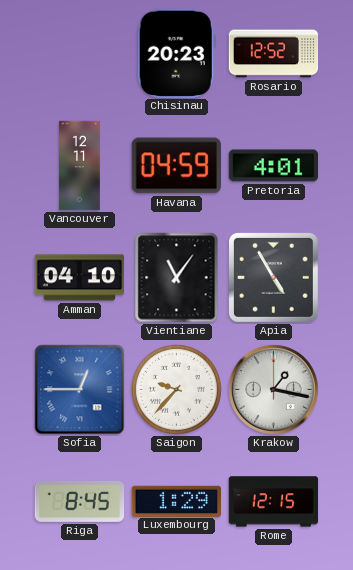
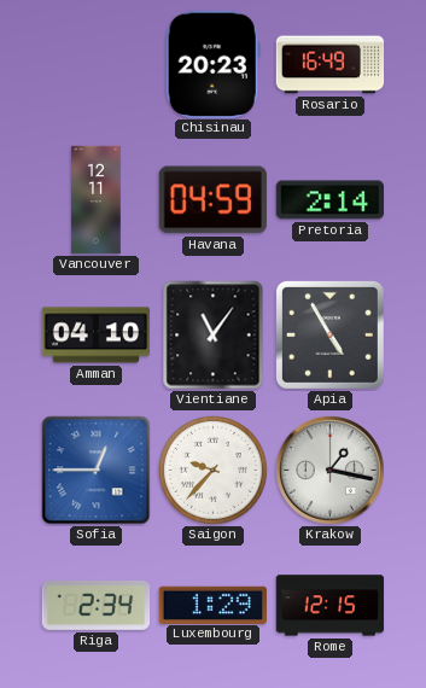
Rosario: 12:52 -> 16:49
Pretoria: 4:01 -> 2:14
Riga: 8:45 -> 2:34
